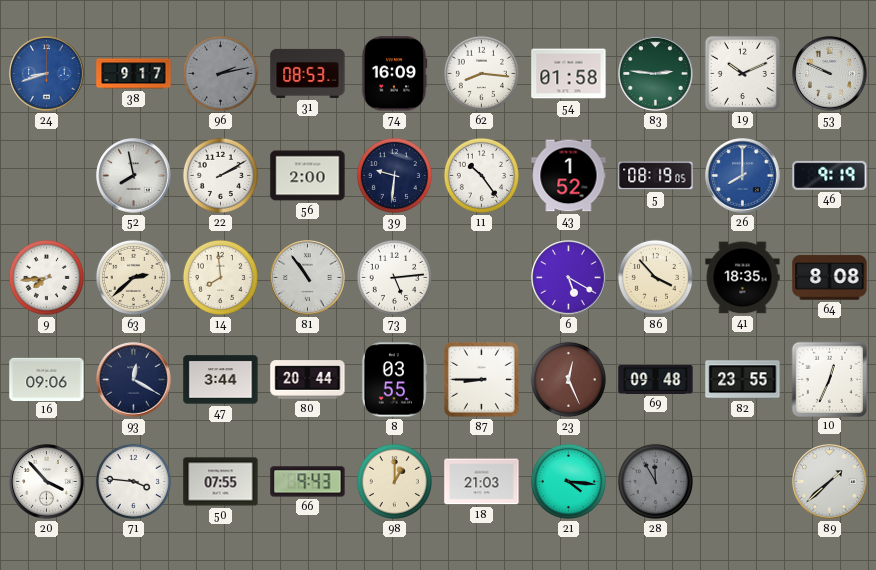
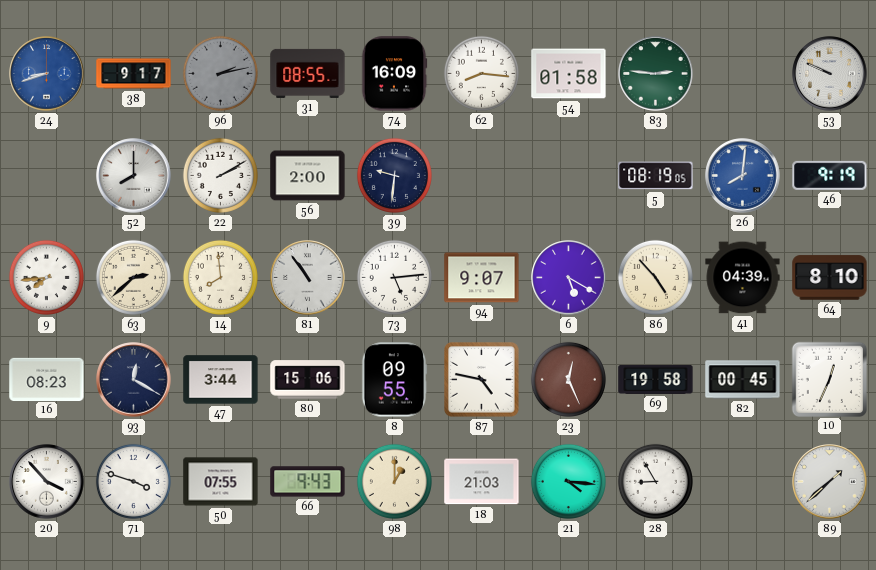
31: 08:53 -> 08:55
19: 10:11 -> none
52: 7:58 -> 8:00
11: 10:24 -> none
43: 1:52 -> none
26: 8:00 -> 8:01
94: none -> 9:07
86: 3:53 -> 4:53
41: 18:35 -> 04:39
64: 8:08 -> 8:10
16: 09:06 -> 08:23
80: 20:44 -> 15:06
8: 03:55 -> 09:55
87: 8:45 -> 4:47
69: 09:48 -> 19:58
82: 23:55 -> 00:45
71: 3:46 -> 3:48
28: 11:55 -> 8:55
28 dial: grey -> white
